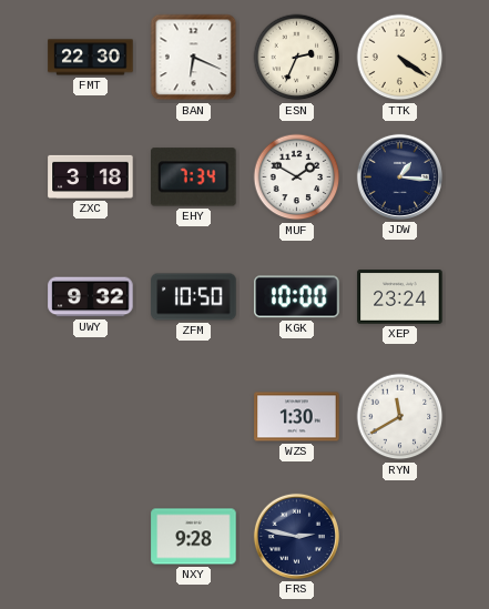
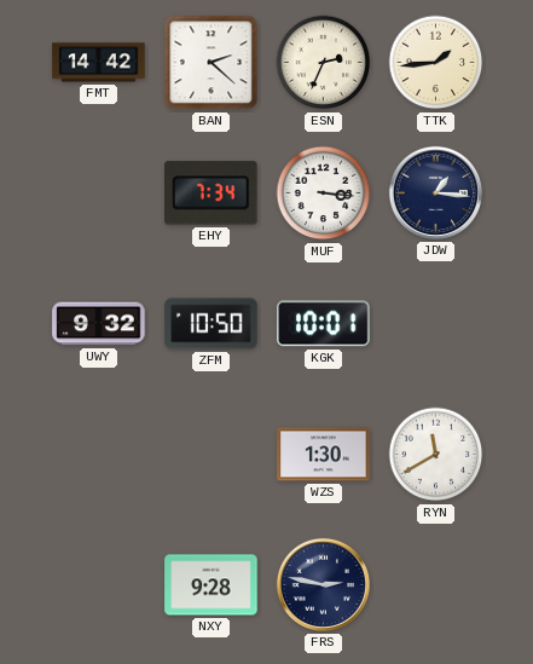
FMT: 22:30 -> 14:42
BAN: 6:19 -> 2:22
TTK: 4:21 -> 1:44
ZXC: 3:18 -> none
MUF: 1:50 -> 3:16
KGK: 10:00 -> 10:01
XEP: 23:24 -> none
